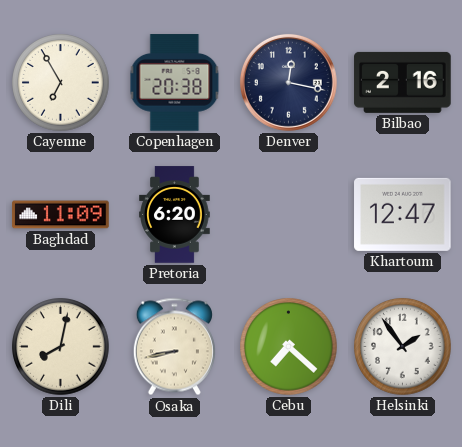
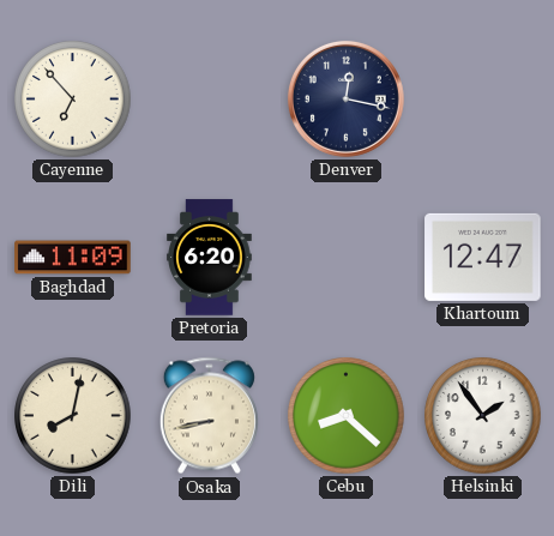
Cayenne: 6:55 -> 6:53
Copenhagen: 20:38 -> none
Bilbao: 2:16 -> none
Cebu: 7:22 -> 8:22
